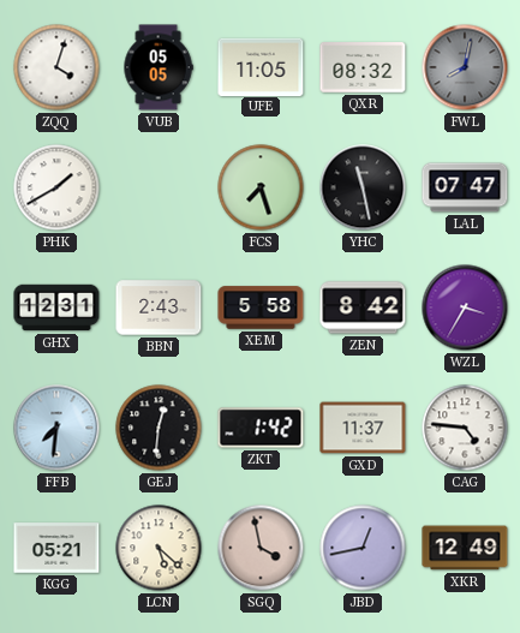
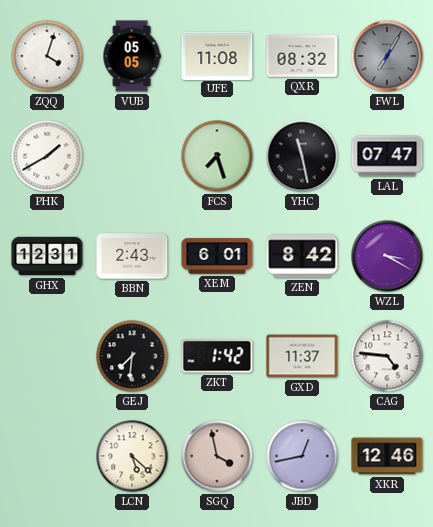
UFE: 11:05 -> 11:08
FWL: 8:02 -> 7:05
XEM: 5:58 -> 6:01
WZL: 3:35 -> 3:20
FFB: 7:31 -> none
GEJ: 12:31 -> 7:31
KGG: 05:21 -> none
XKR: 12:49 -> 12:46
